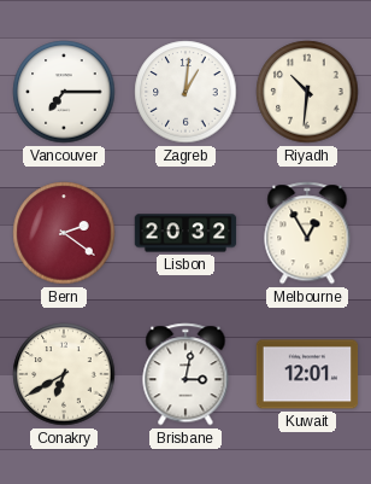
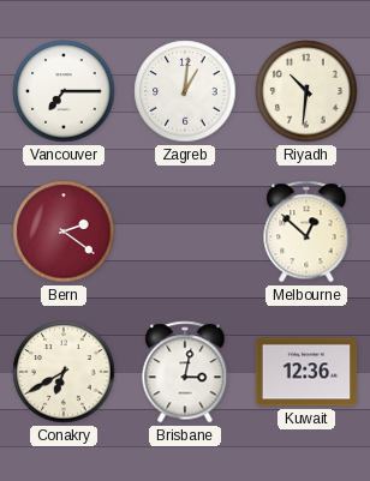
Lisbon: 20:32 -> none
Melbourne: 12:55 -> 12:52
Kuwait: 12:01 -> 12:36
